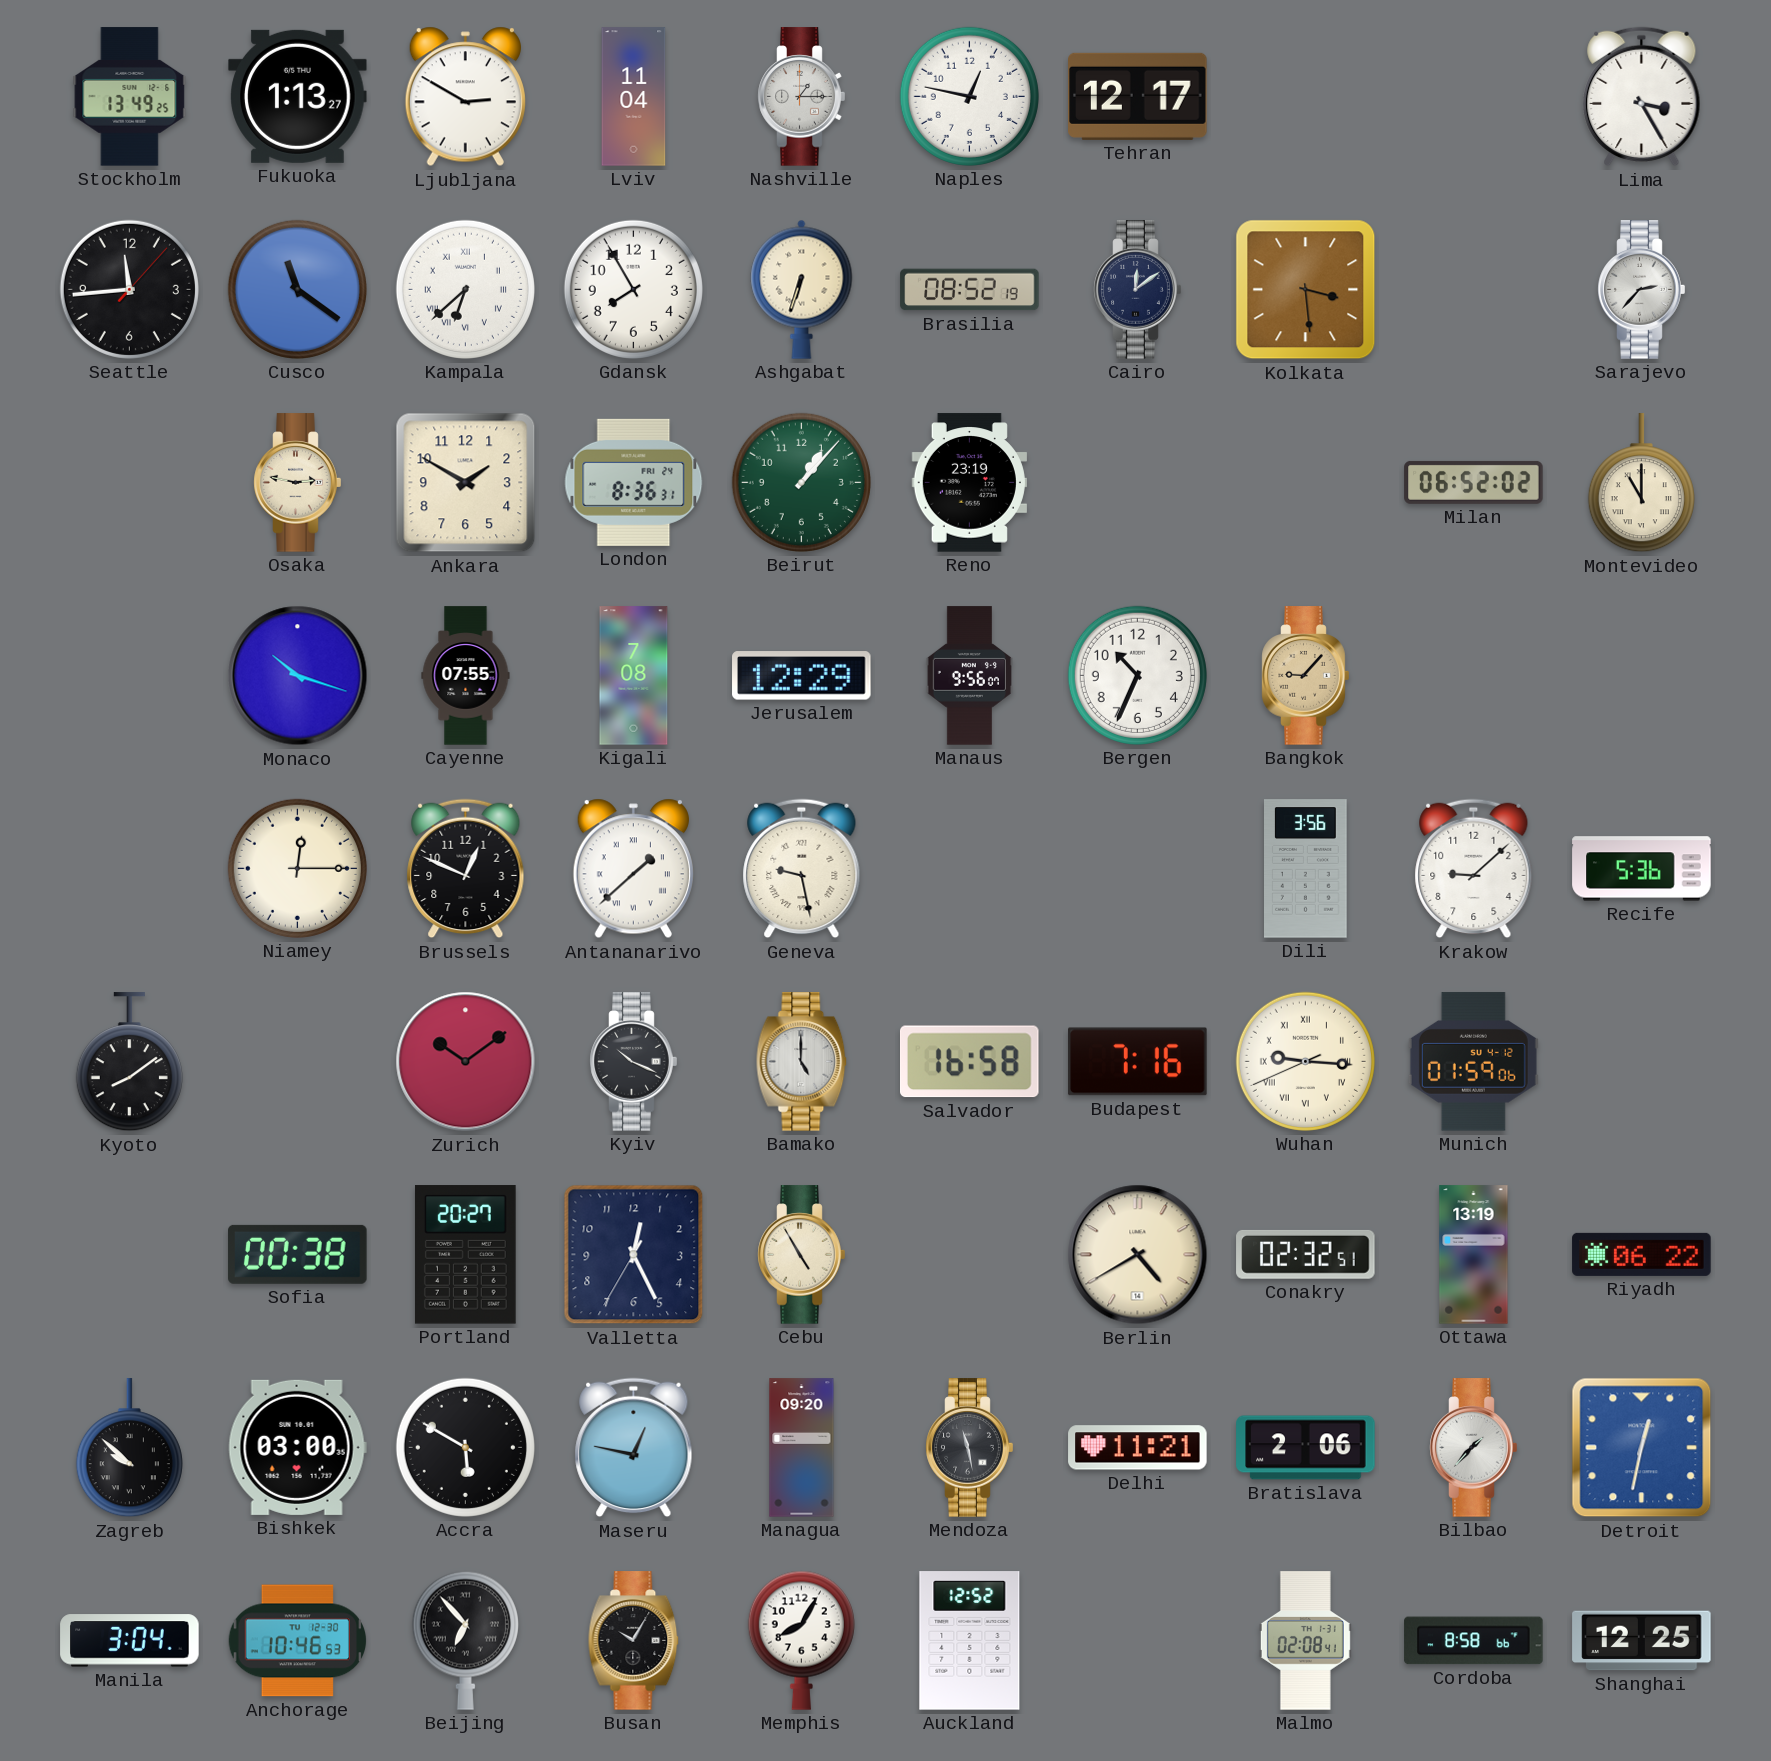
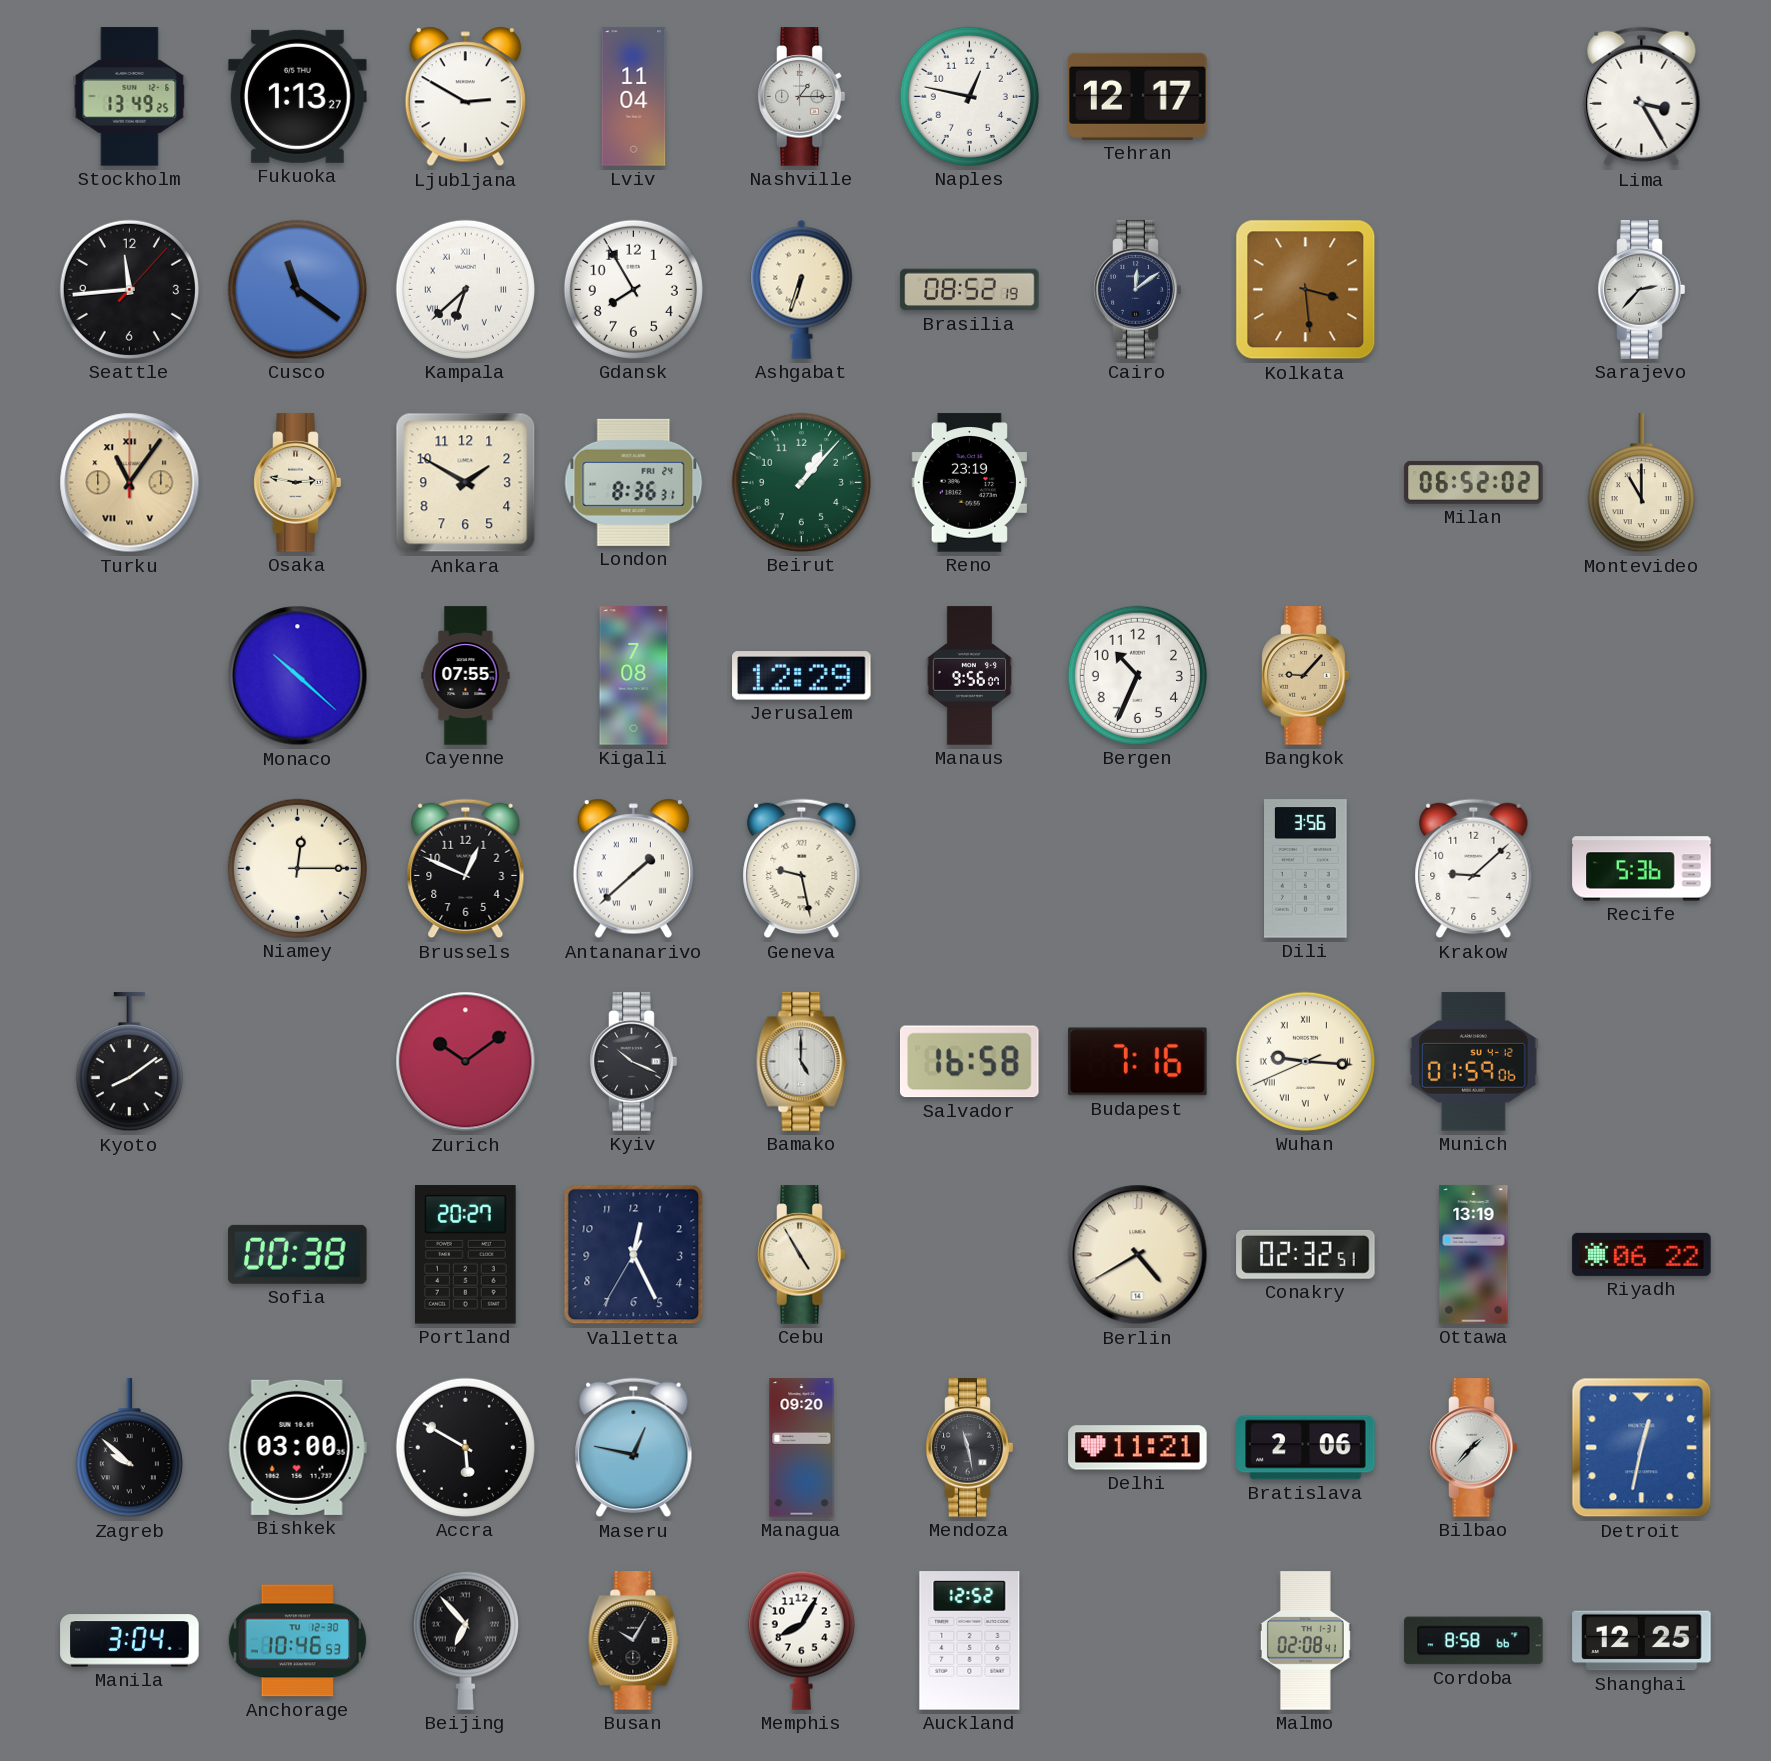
Turku: none -> 11:06
Monaco: 10:18 -> 10:22
